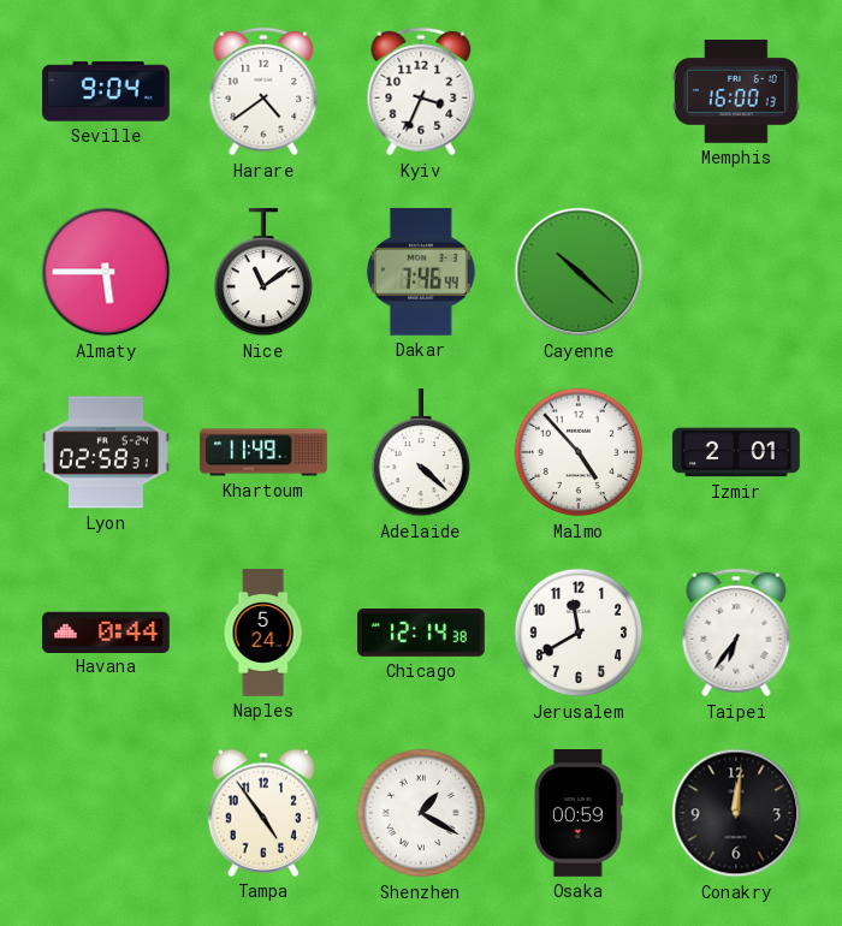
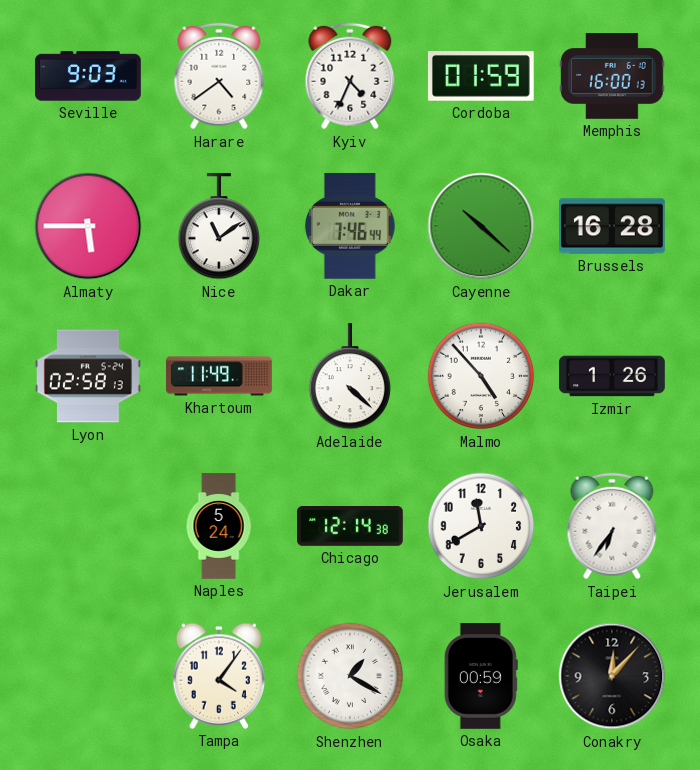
Seville: 9:04 -> 9:03
Kyiv: 3:34 -> 4:34
Cordoba: none -> 01:59
Brussels: none -> 16:28
Lyon: 02:58:31 -> 02:58:13
Izmir: 2:01 -> 1:26
Havana: 0:44 -> none
Tampa: 4:54 -> 4:06
Conakry: 12:01 -> 12:07
